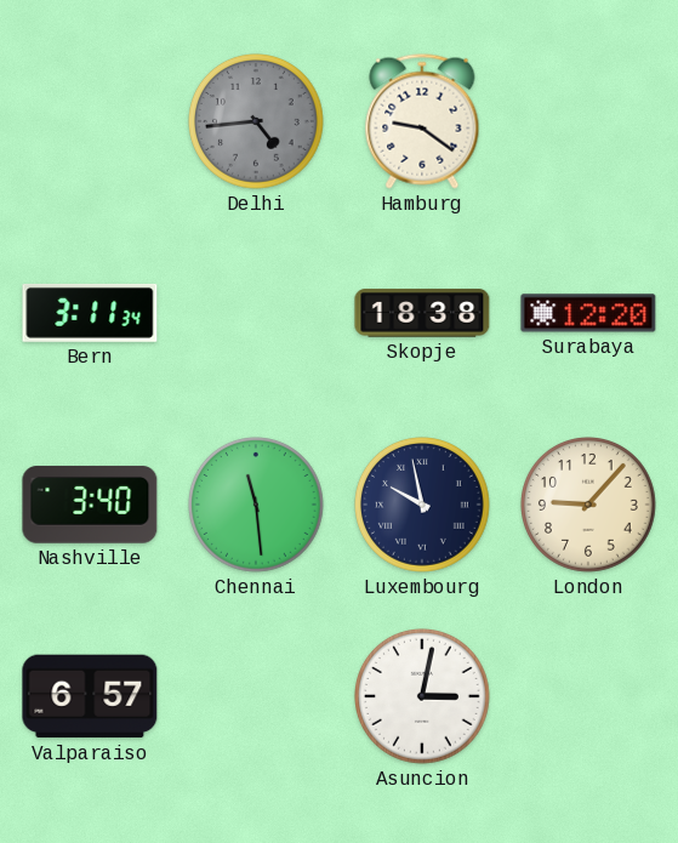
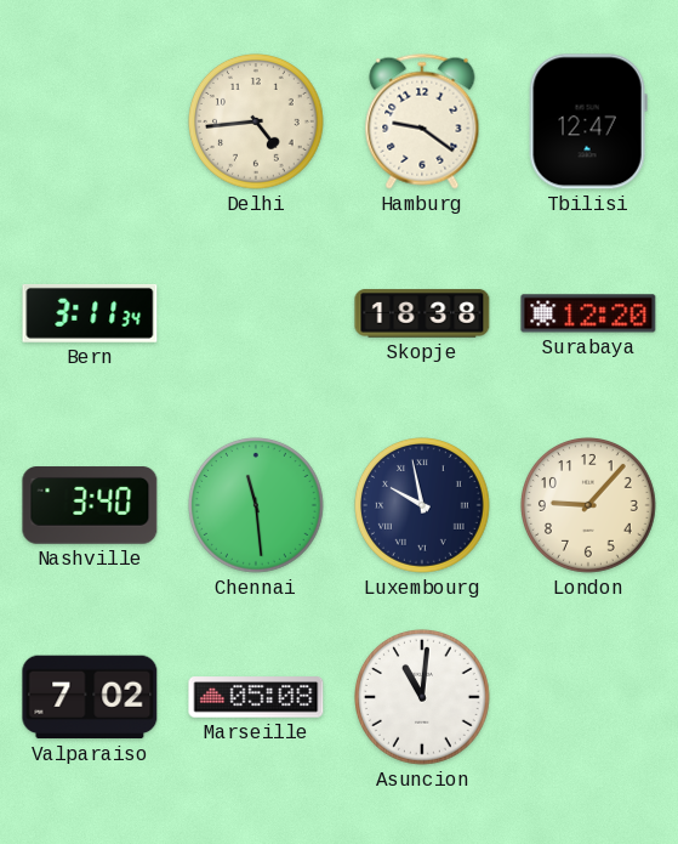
Delhi dial: grey -> cream
Tbilisi: none -> 12:47
Valparaiso: 6:57 -> 7:02
Marseille: none -> 05:08
Asuncion: 3:02 -> 11:01
